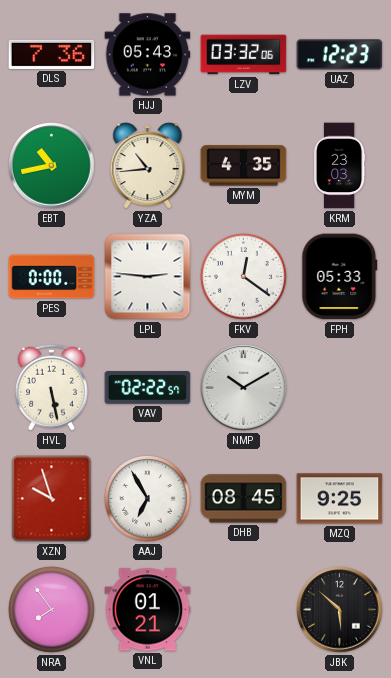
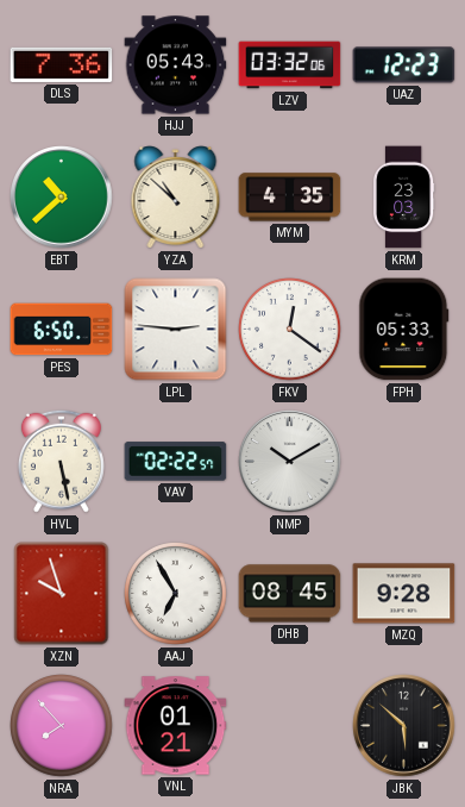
EBT: 10:43 -> 10:38
YZA: 10:44 -> 10:52
PES: 0:00 -> 6:50
MZQ: 9:25 -> 9:28
NRA: 7:54 -> 7:53
